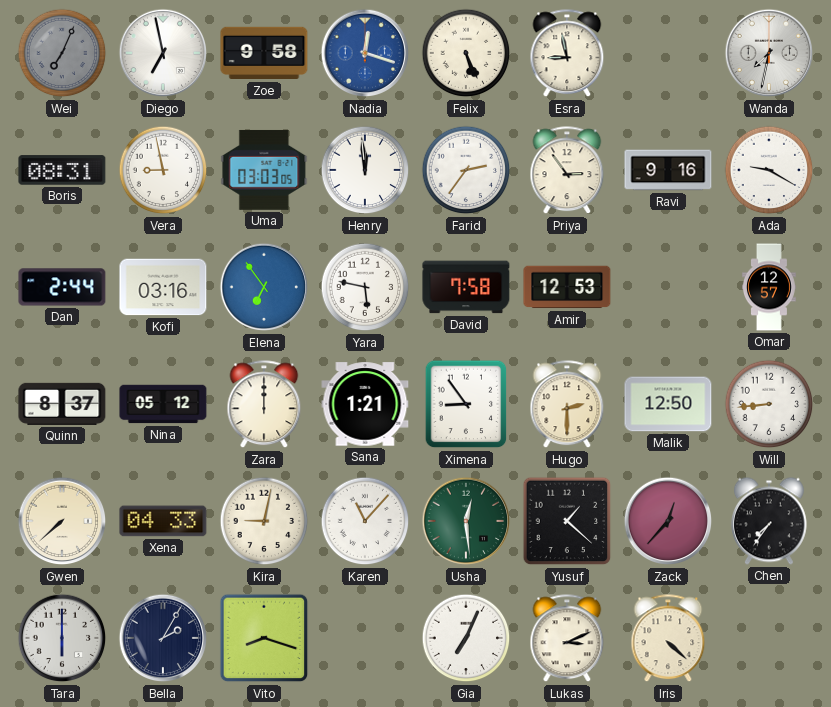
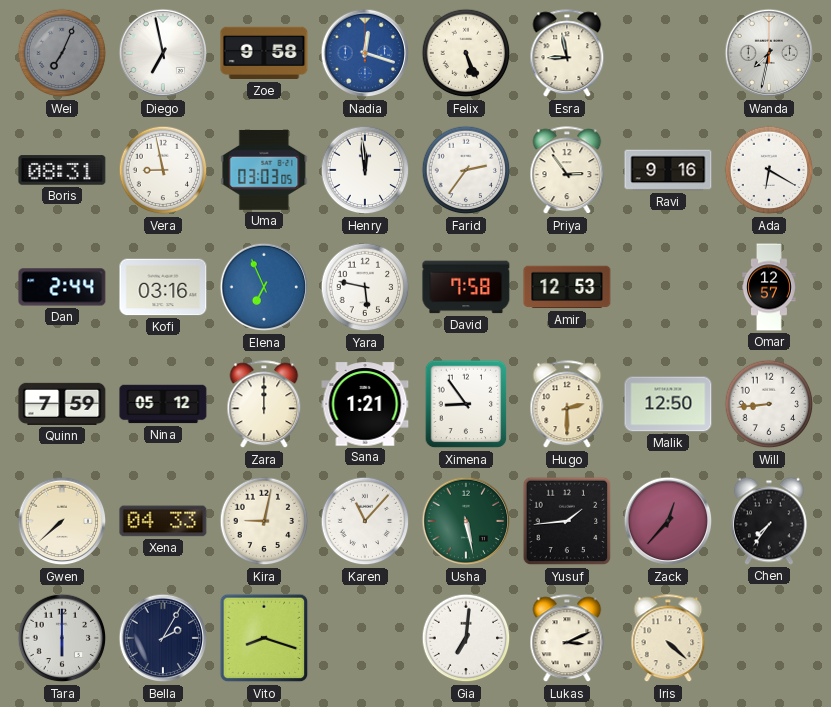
Ada: 9:20 -> 6:20
Elena: 6:54 -> 6:56
Quinn: 8:37 -> 7:59
Usha: 12:29 -> 5:28
Yusuf: 1:22 -> 1:44
Gia: 7:04 -> 7:01
